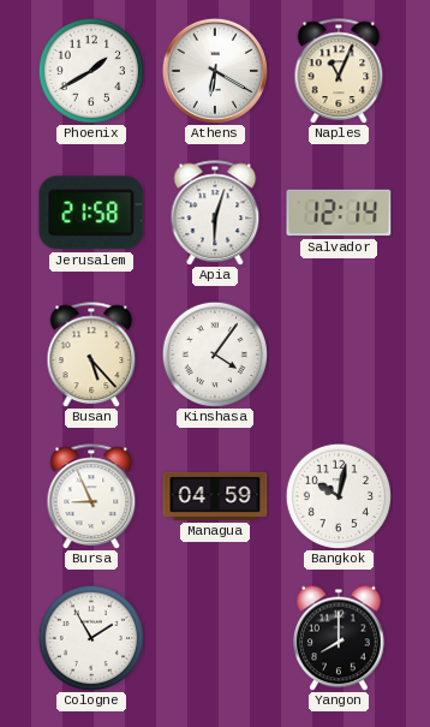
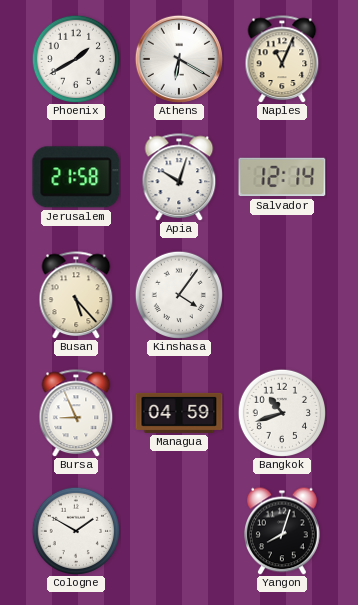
Apia: 6:03 -> 10:03
Bangkok: 10:02 -> 10:42
Cologne: 1:55 -> 1:50
Yangon: 8:00 -> 8:03
